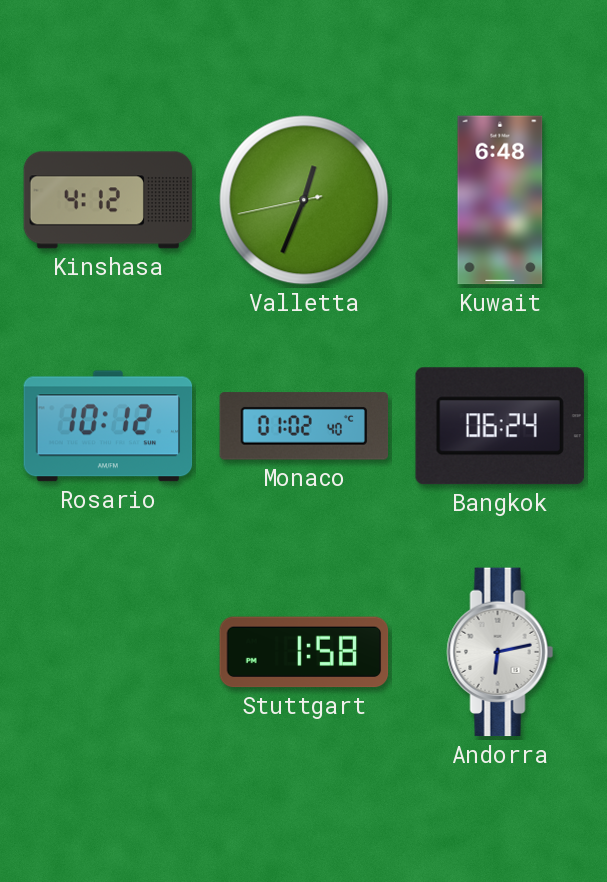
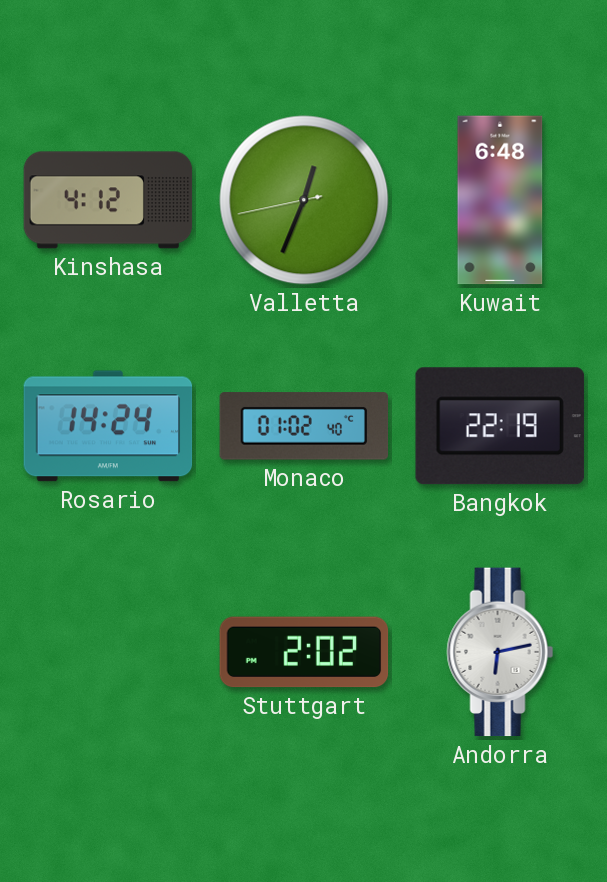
Rosario: 10:12 -> 14:24
Bangkok: 06:24 -> 22:19
Stuttgart: 1:58 -> 2:02
